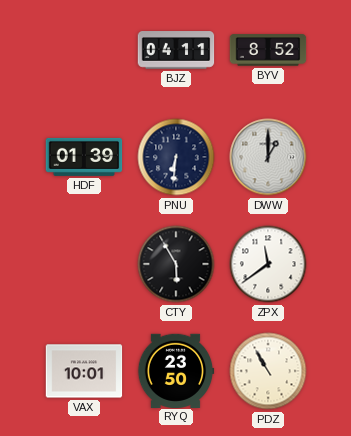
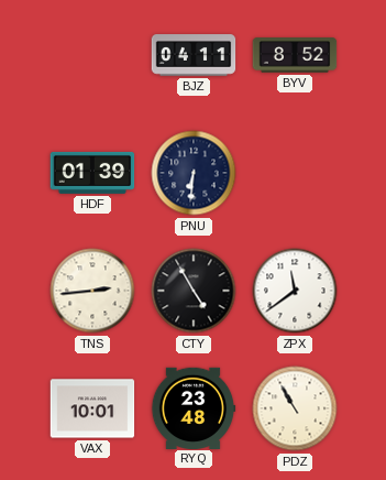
DWW: 1:00 -> none
TNS: none -> 2:44
CTY: 5:55 -> 4:55
RYQ: 23:50 -> 23:48
